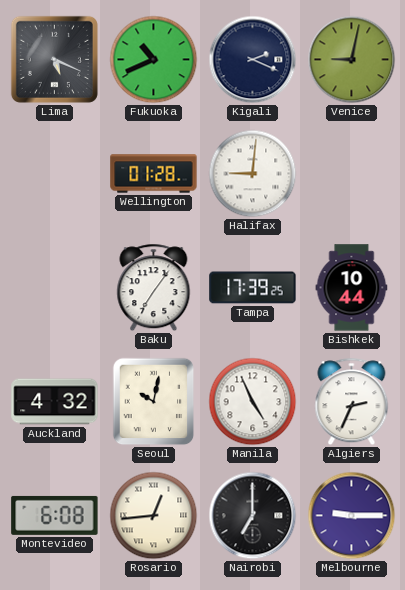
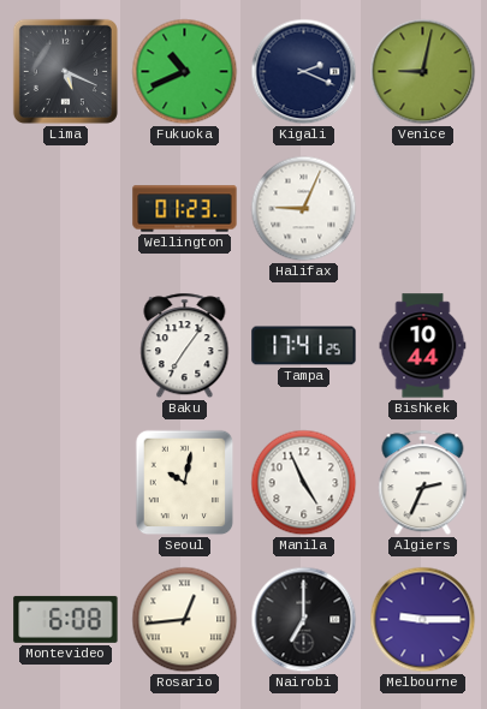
Wellington: 01:28 -> 01:23
Halifax: 9:01 -> 9:04
Tampa: 17:39 -> 17:41
Auckland: 4:32 -> none
